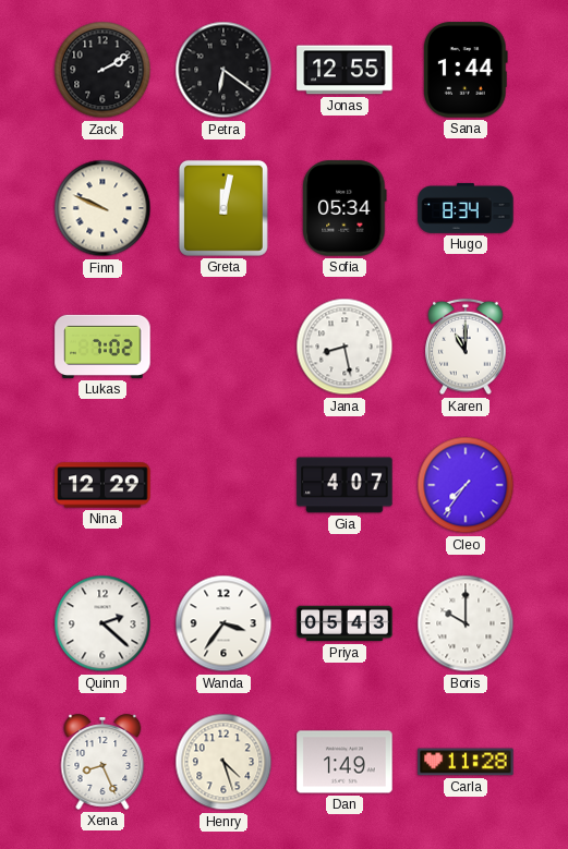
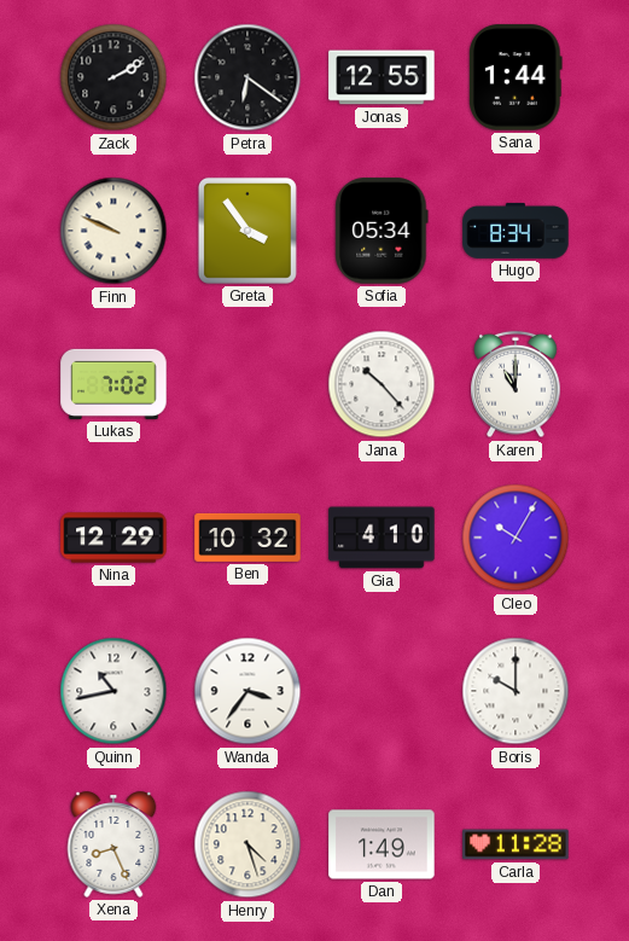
Greta: 12:02 -> 3:54
Jana: 8:28 -> 10:23
Ben: none -> 10:32
Gia: 4:07 -> 4:10
Cleo: 7:36 -> 10:05
Quinn: 2:22 -> 10:43
Priya: 05:43 -> none
